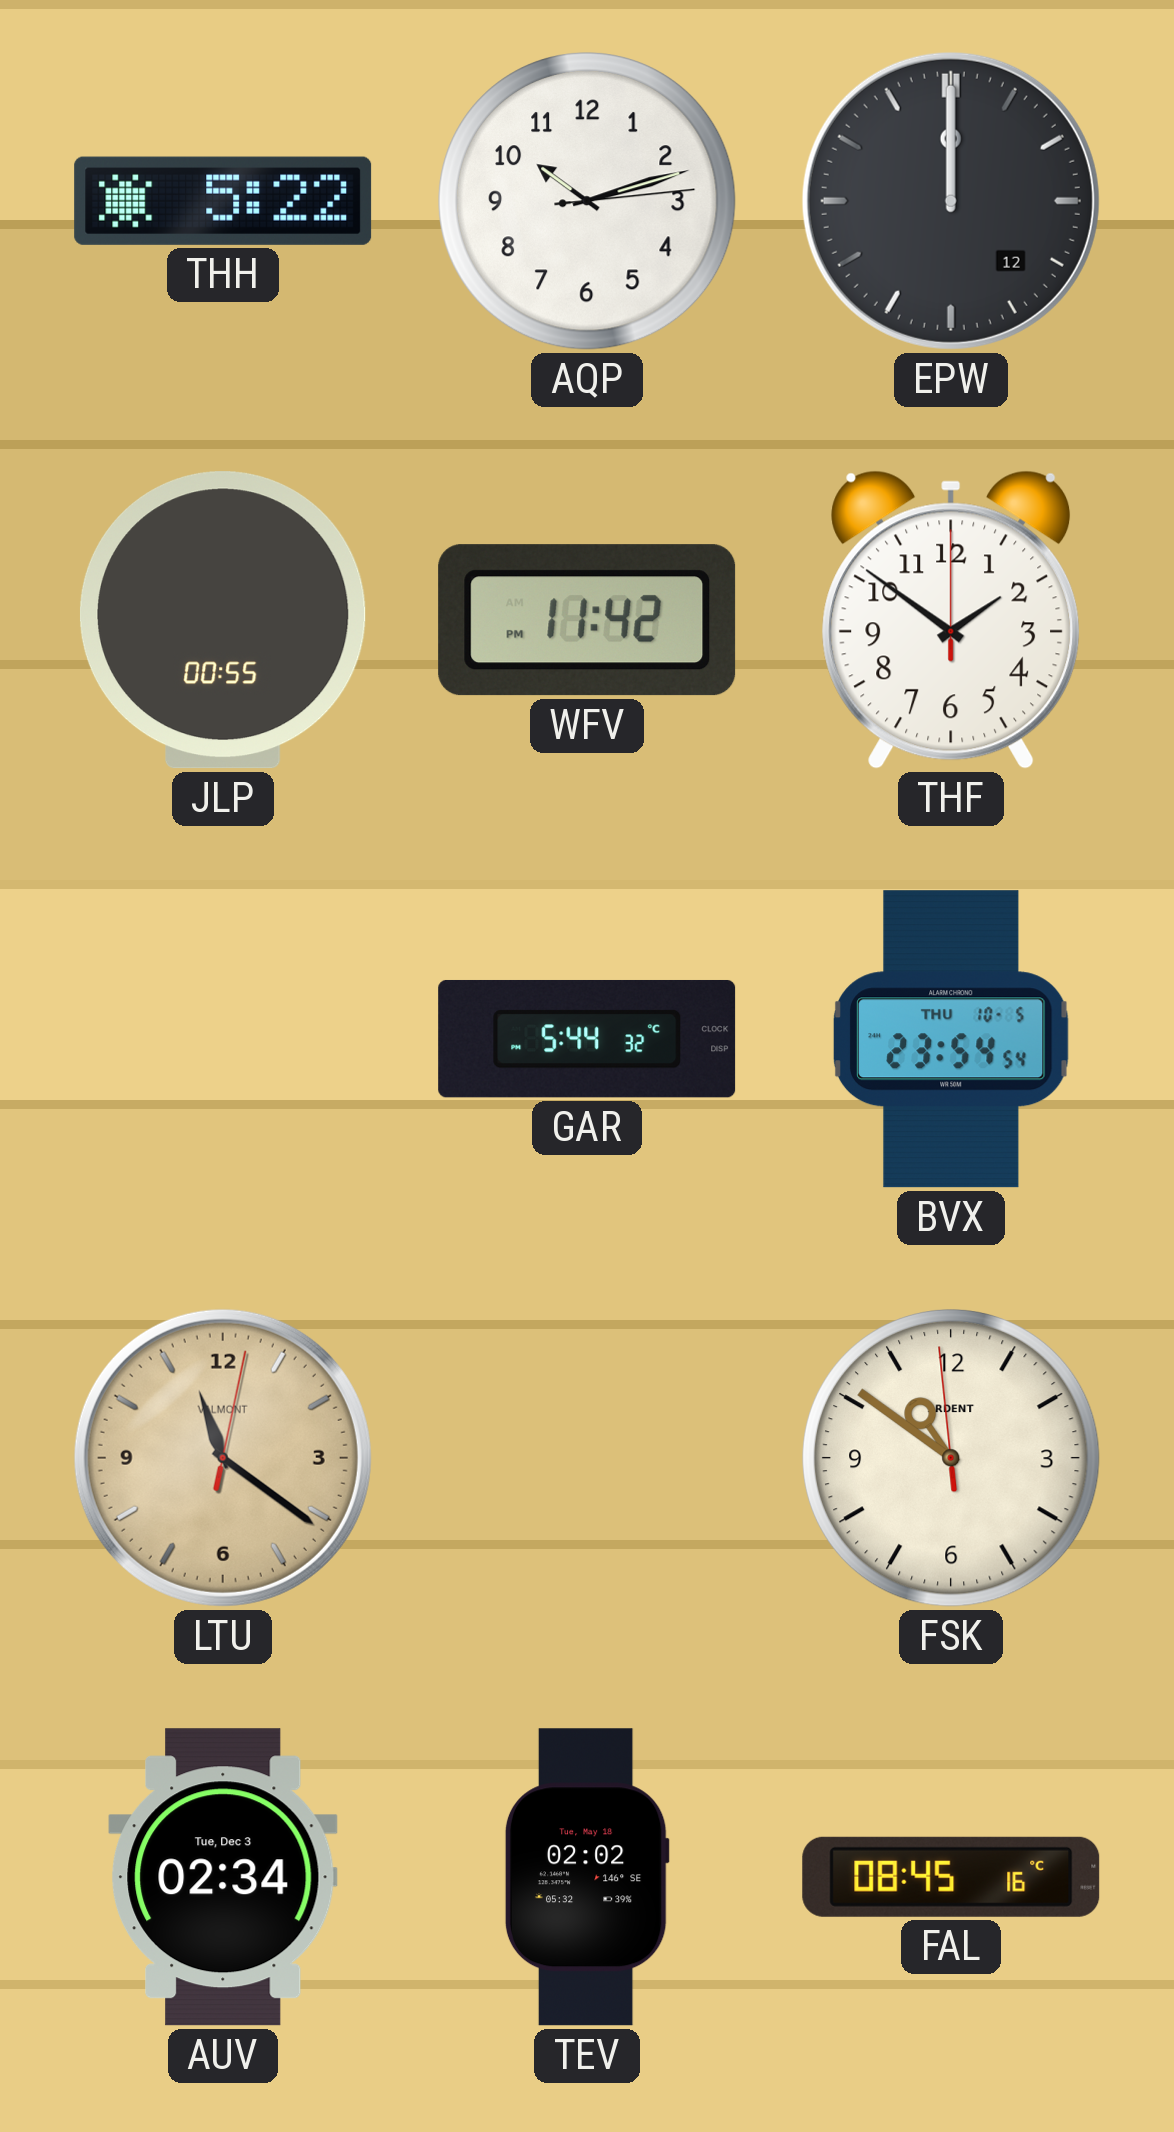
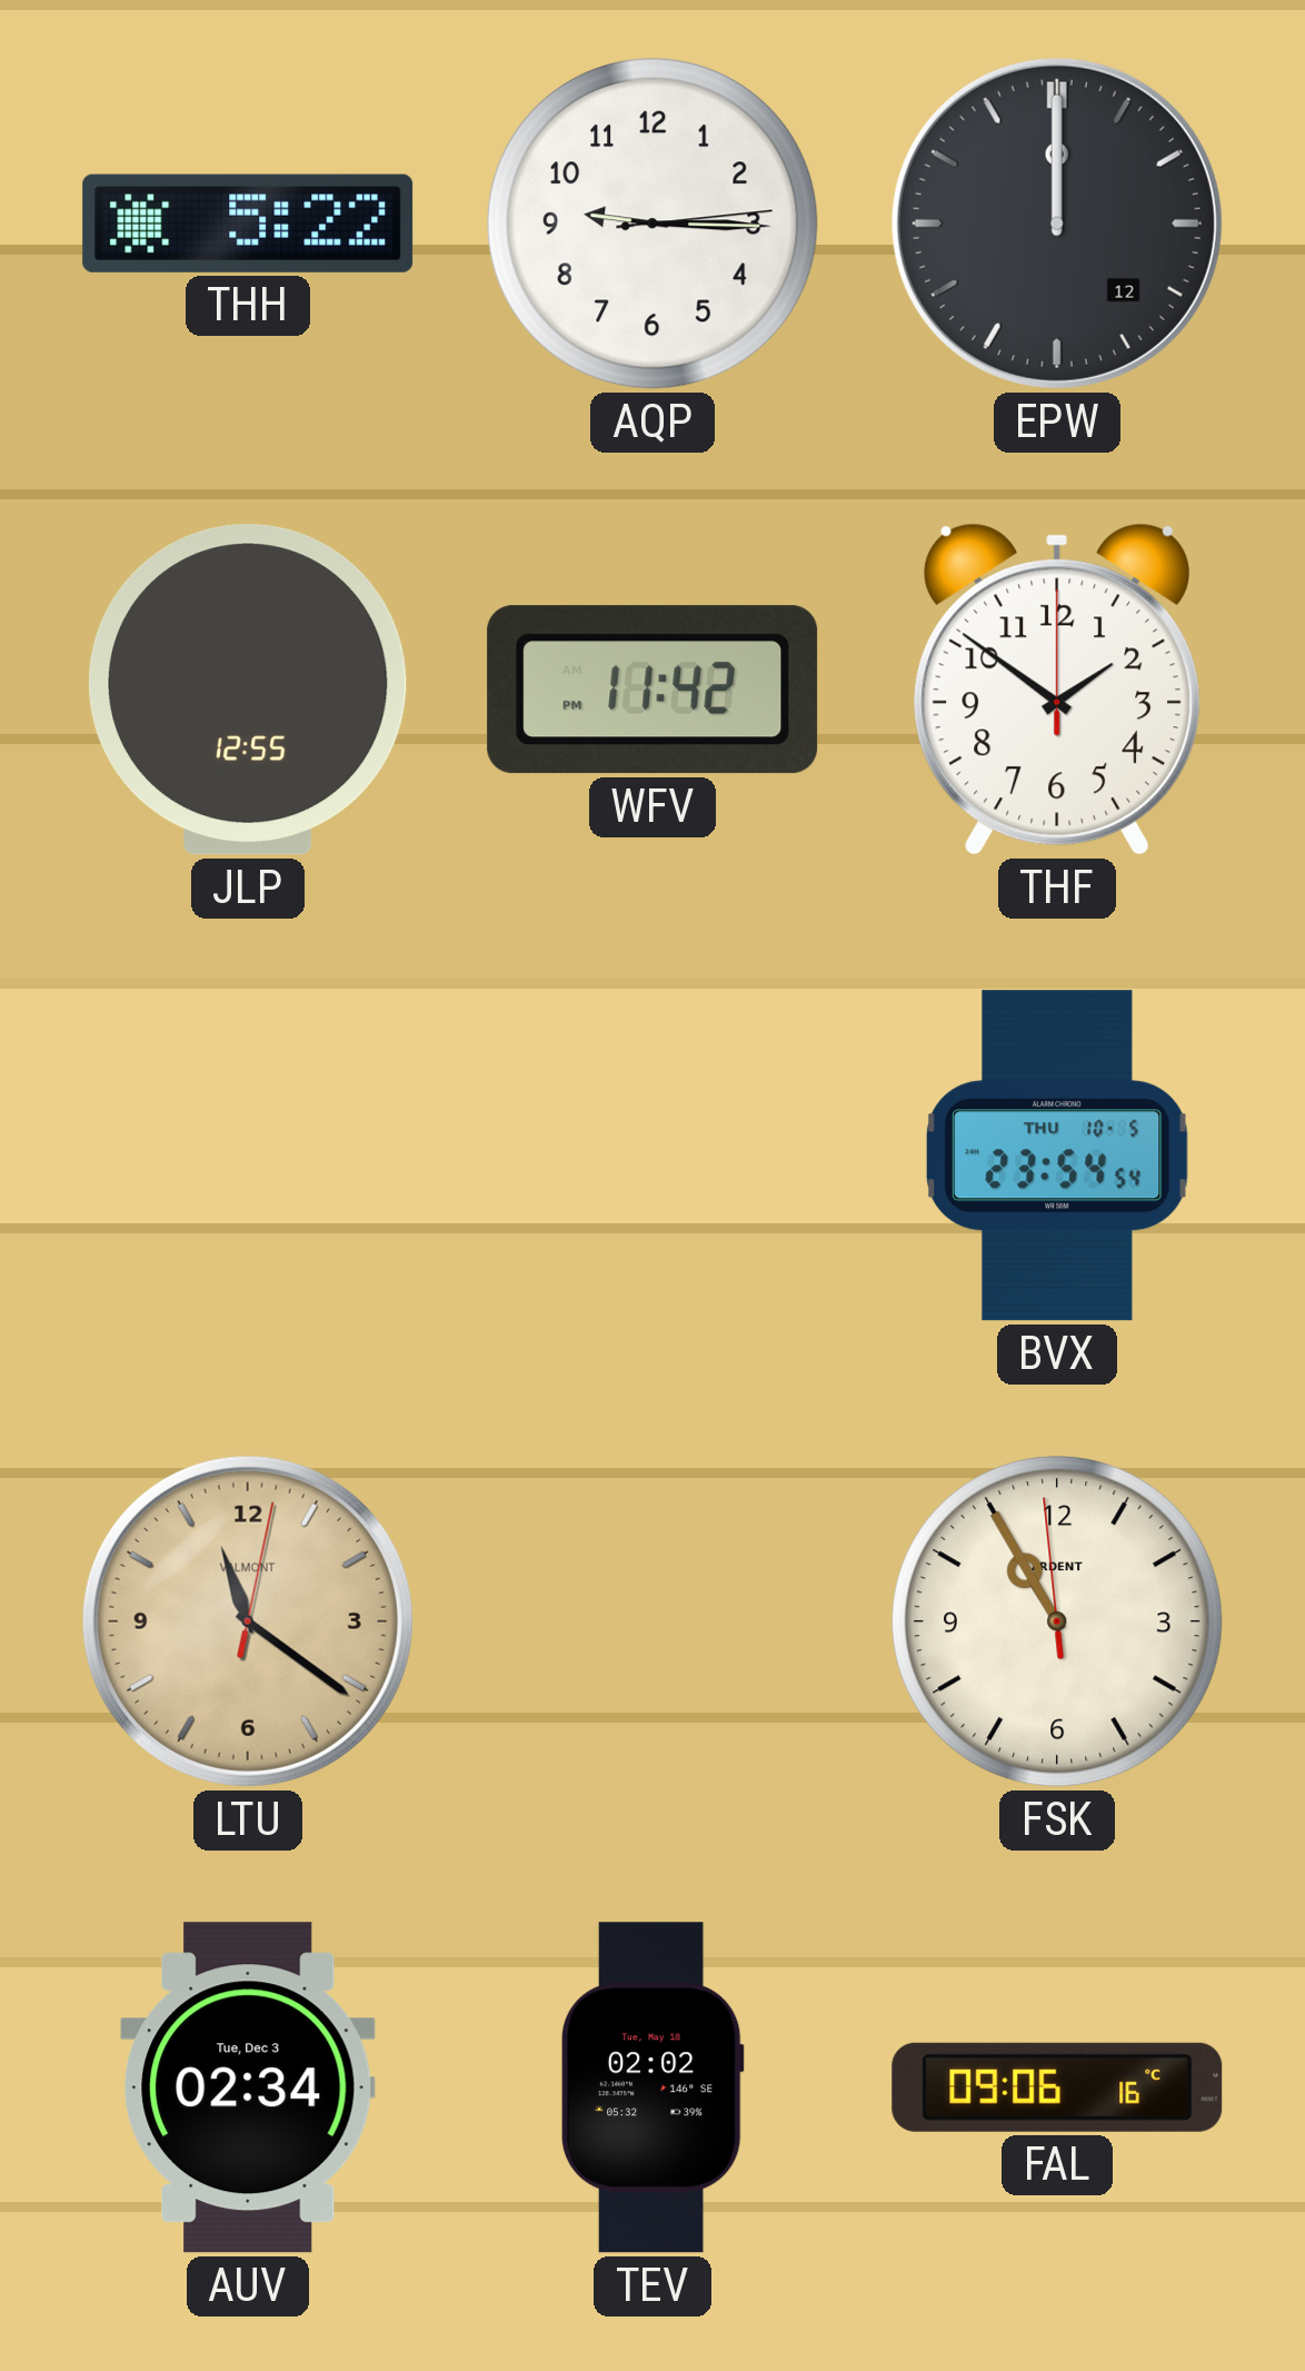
AQP: 10:12 -> 9:15
JLP: 00:55 -> 12:55
GAR: 5:44 -> none
FSK: 10:50 -> 10:54
FAL: 08:45 -> 09:06
